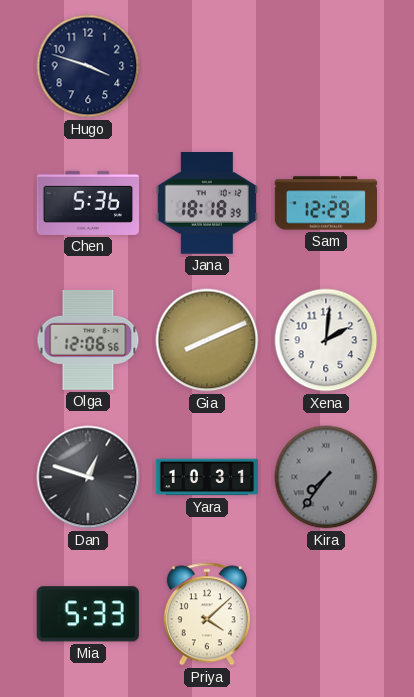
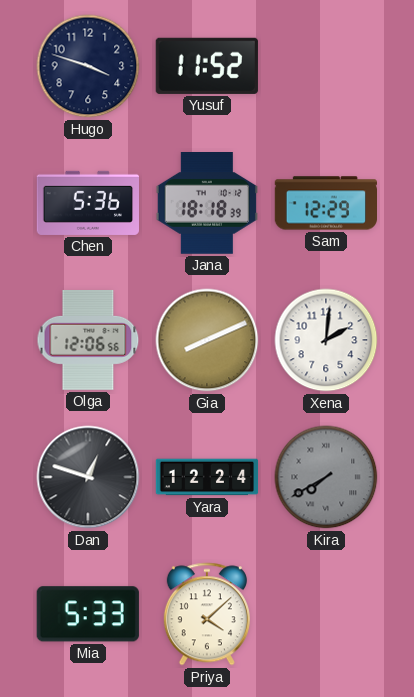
Yusuf: none -> 11:52
Yara: 10:31 -> 12:24
Kira: 7:36 -> 7:40
